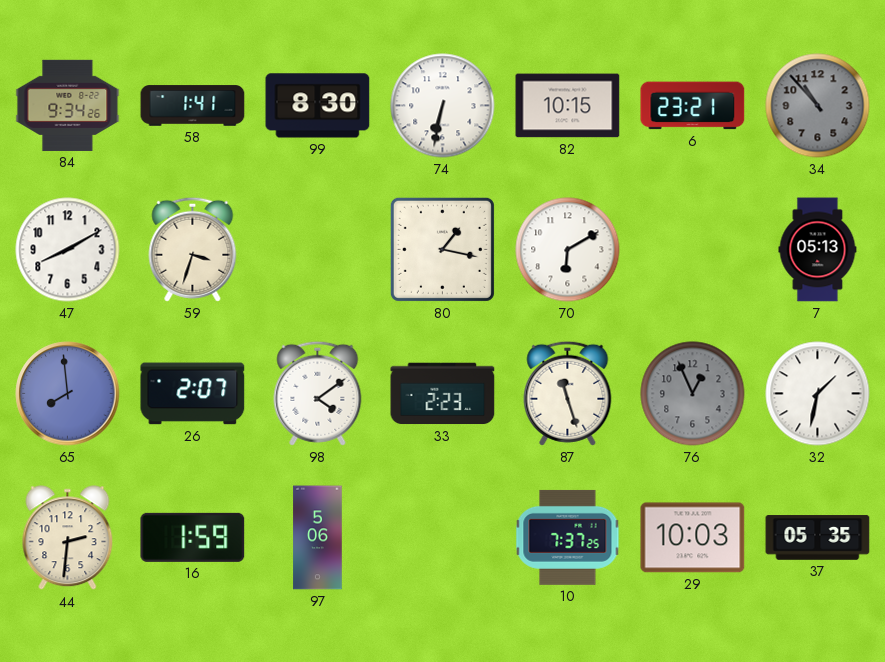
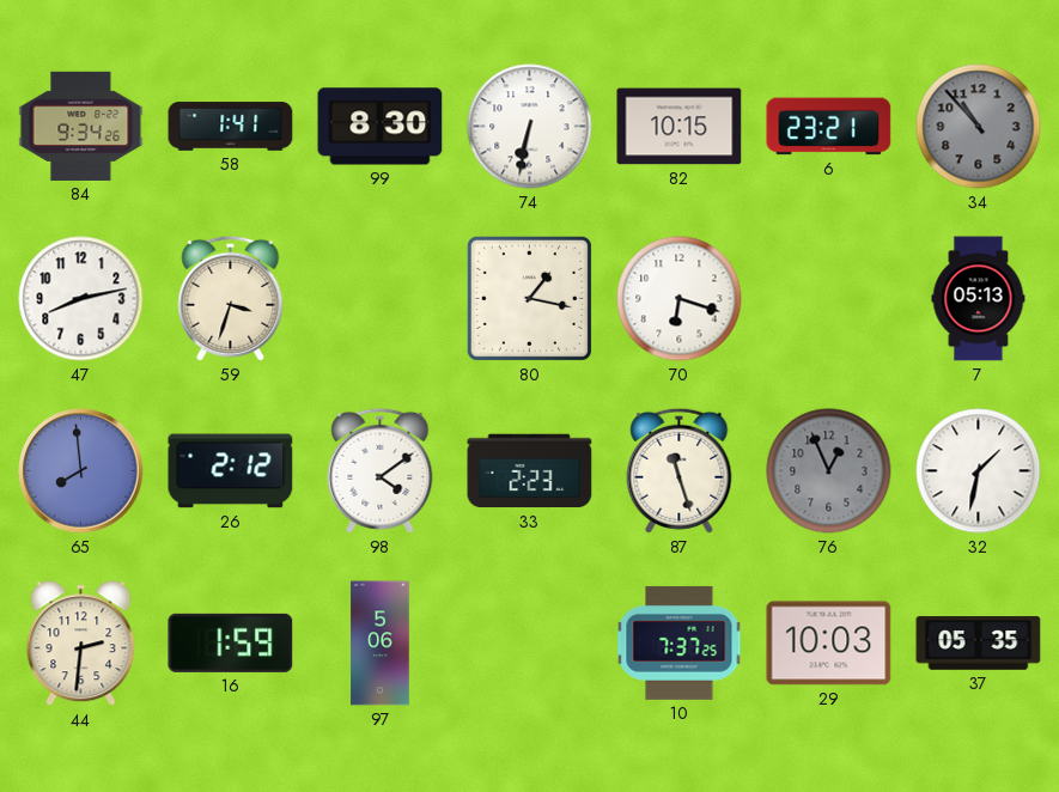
47: 8:10 -> 8:13
70: 6:10 -> 6:18
26: 2:07 -> 2:12
